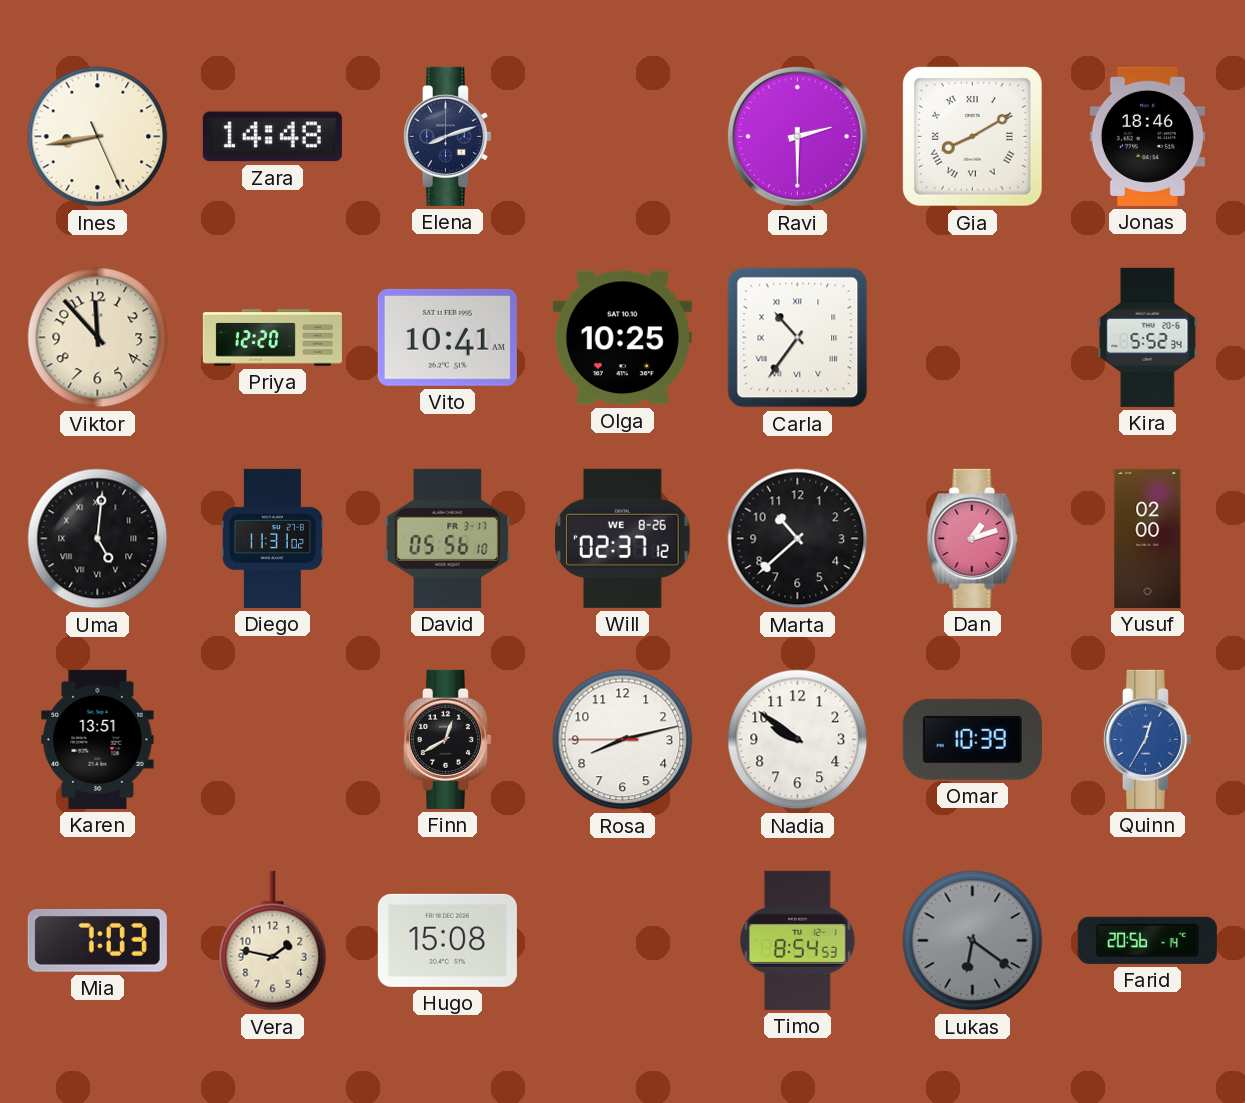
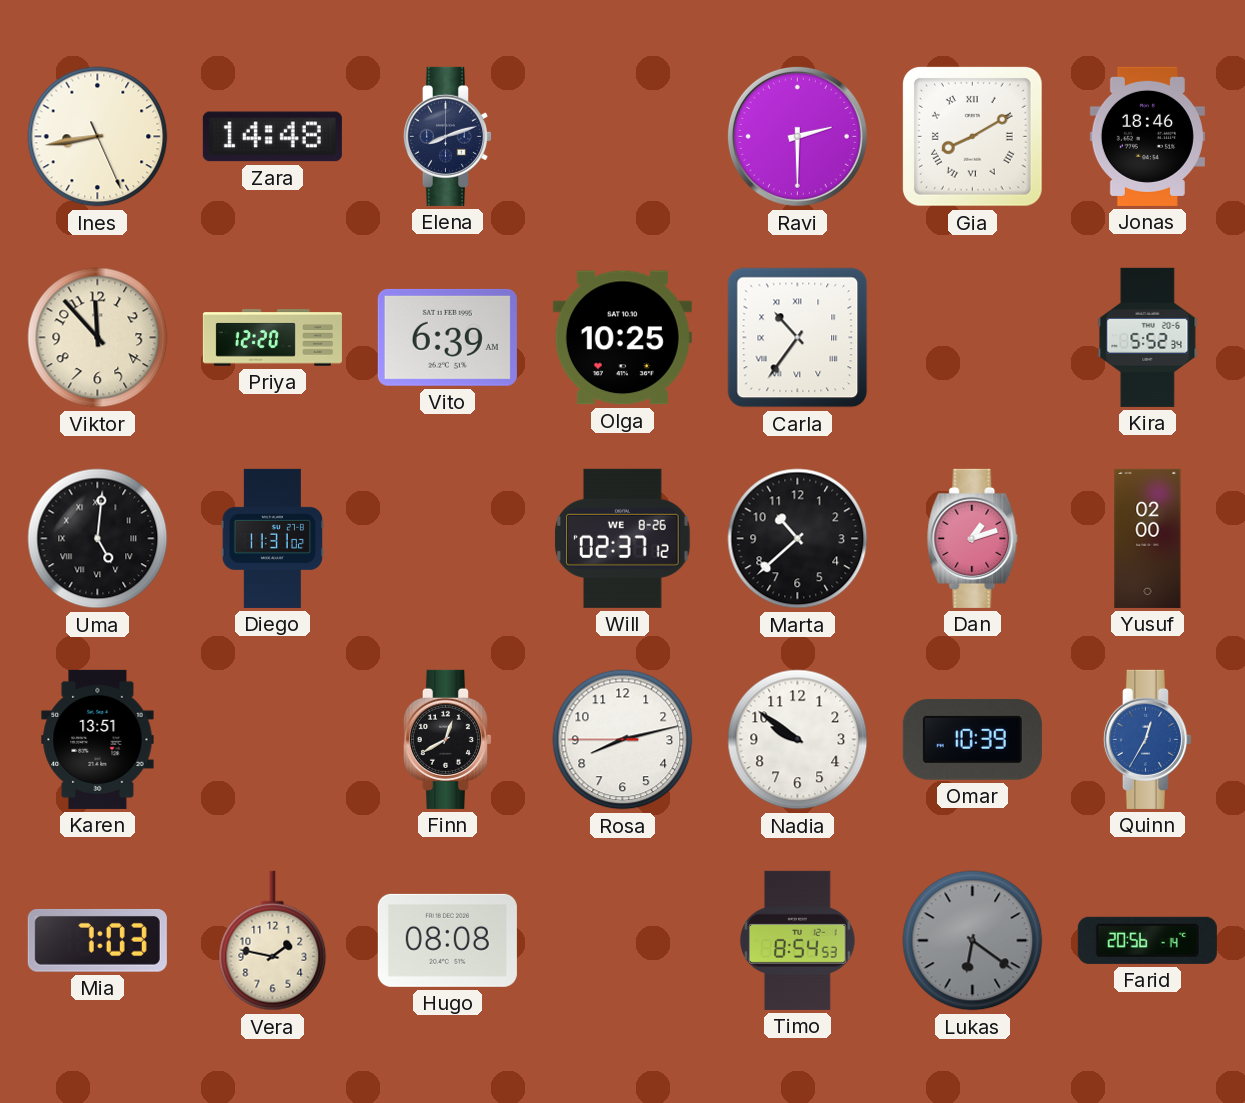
Vito: 10:41 -> 6:39
David: 05:56 -> none
Hugo: 15:08 -> 08:08
